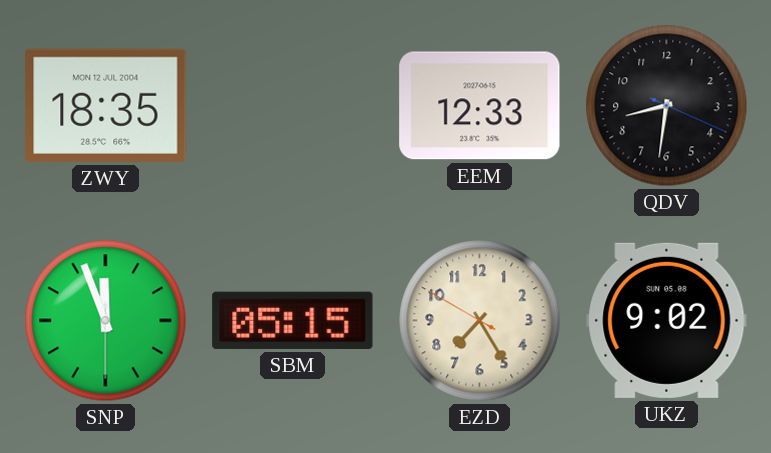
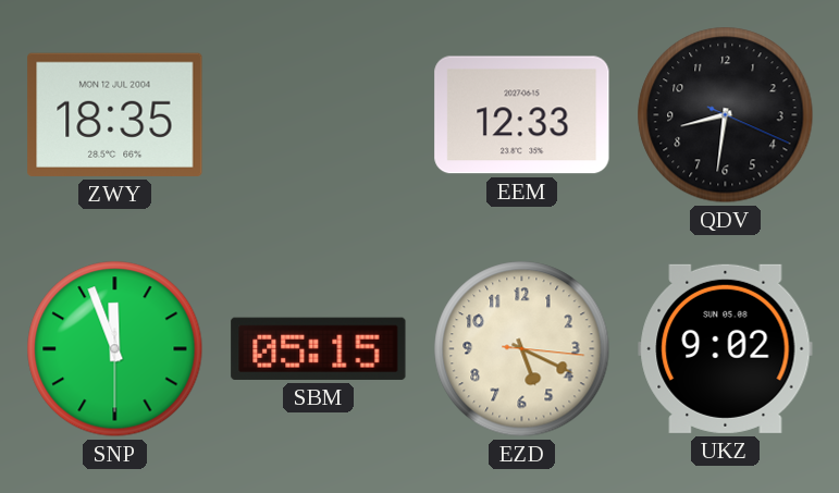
EZD: 7:24 -> 5:19
